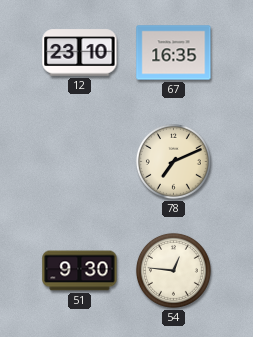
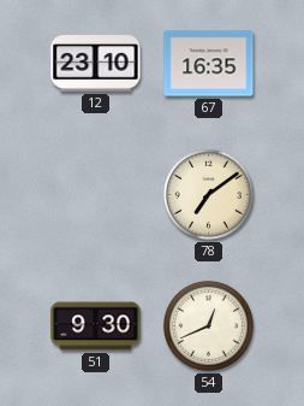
78: 7:11 -> 7:09
54: 12:46 -> 12:41
